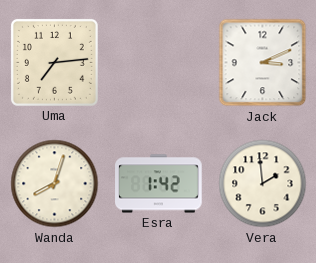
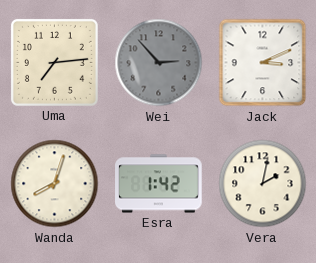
Wei: none -> 2:53
Vera: 1:59 -> 2:02
